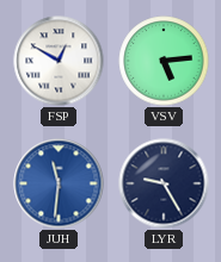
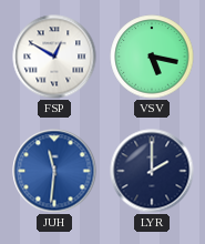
VSV: 5:14 -> 5:17
LYR: 9:25 -> 2:00
